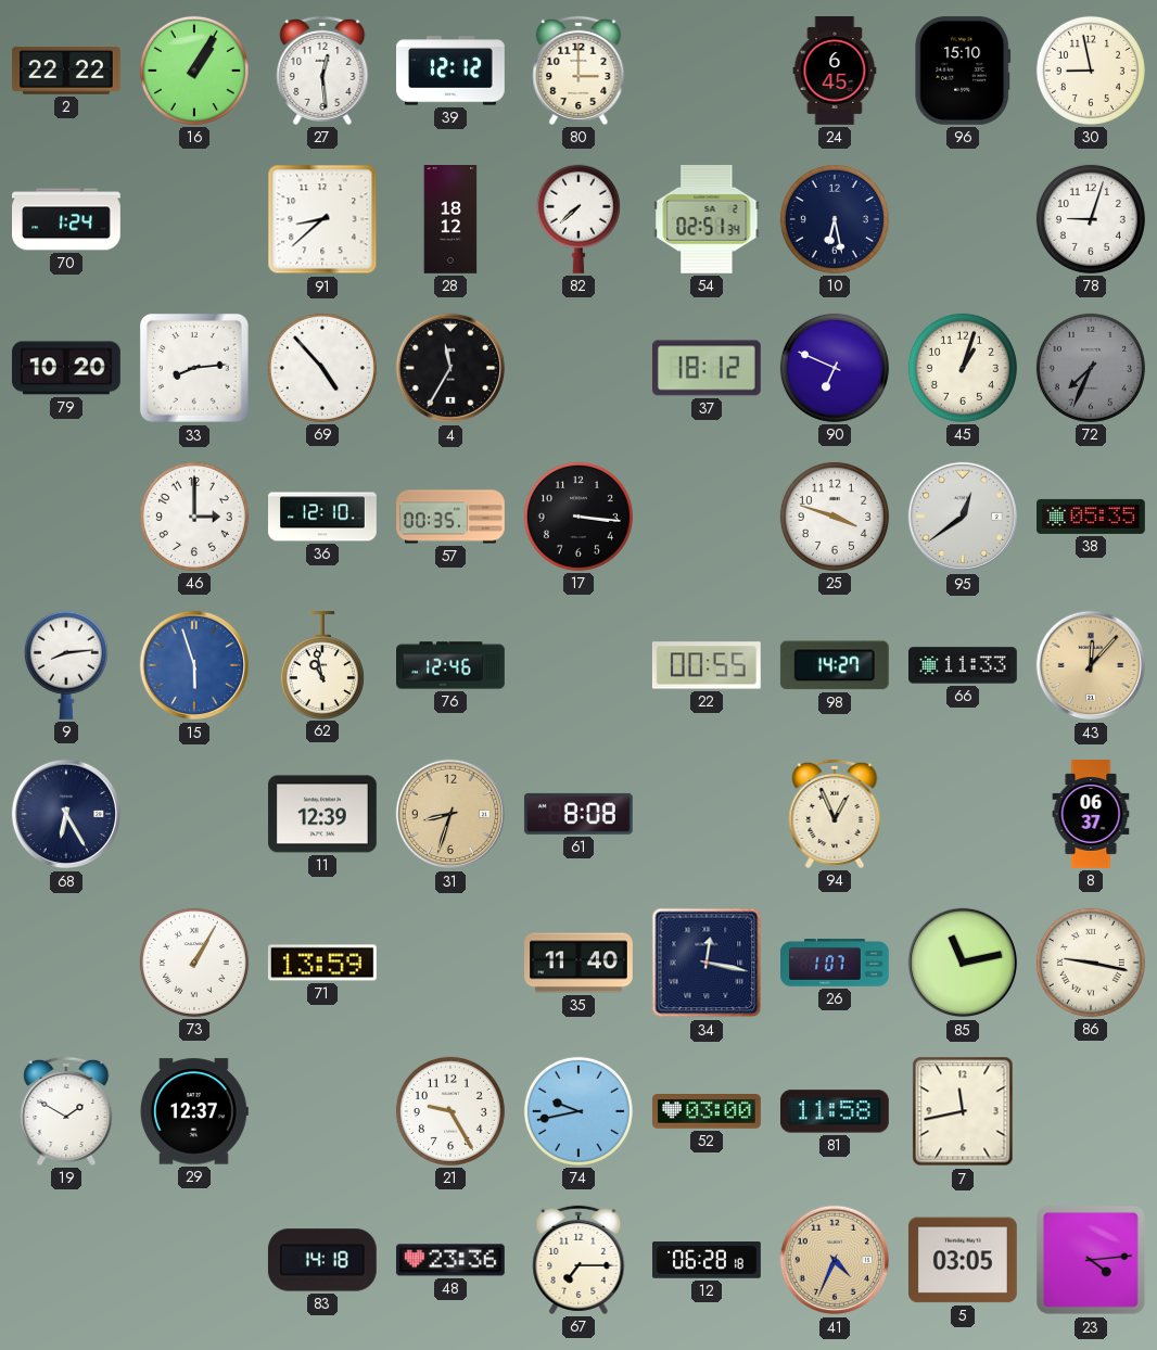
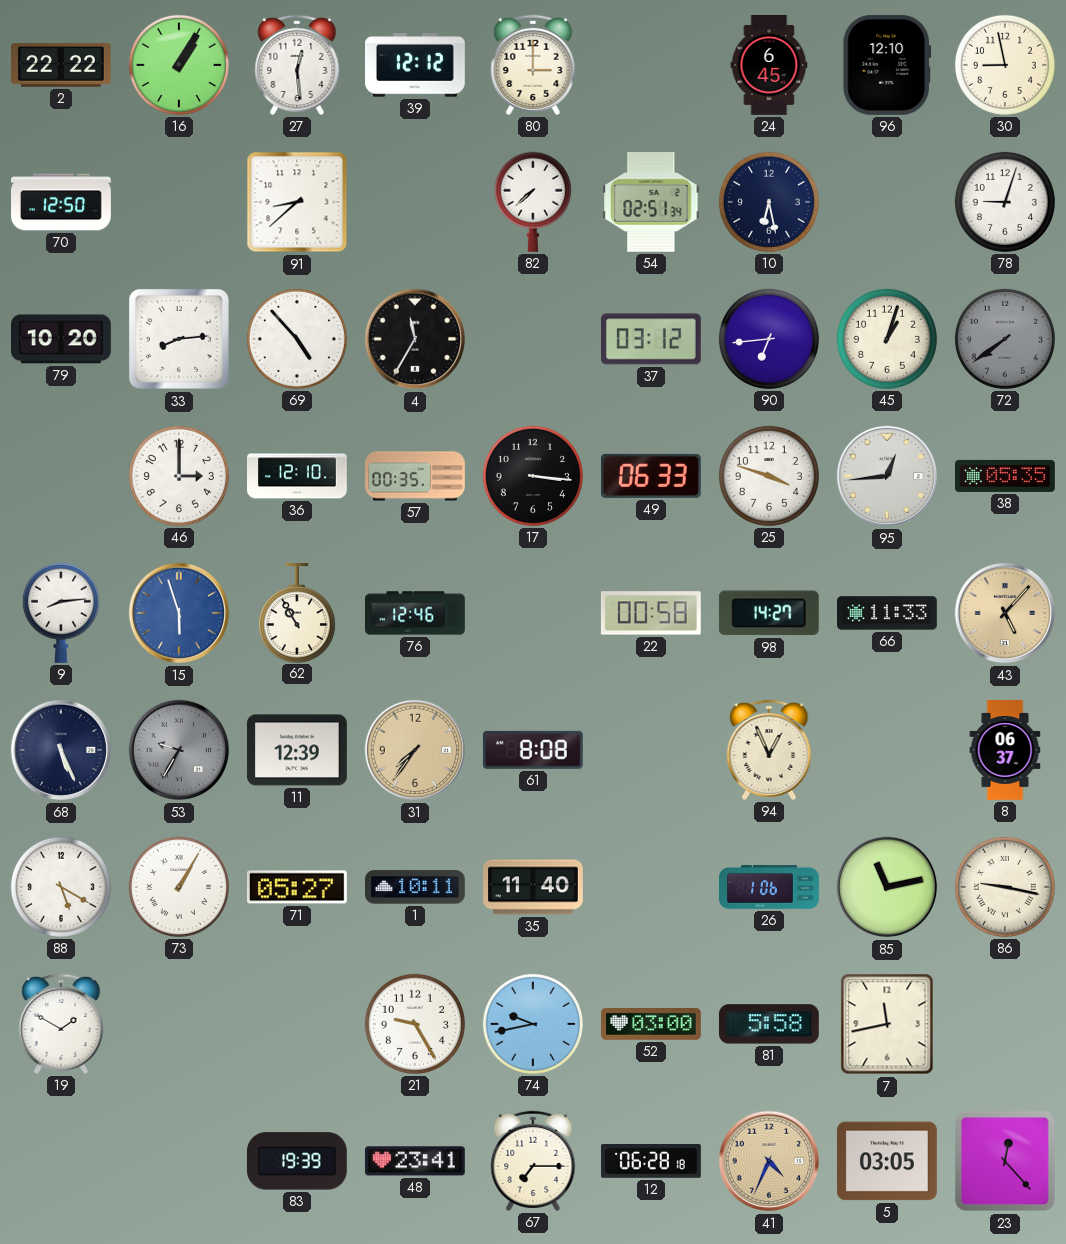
96: 15:10 -> 12:10
70: 1:24 -> 12:50
28: 18:12 -> none
37: 18:12 -> 03:12
90: 6:49 -> 6:44
72: 7:34 -> 7:39
49: none -> 06:33
95: 12:39 -> 12:44
62: 10:58 -> 10:55
22: 00:55 -> 00:58
43: 12:07 -> 5:07
68: 6:25 -> 5:26
53: none -> 9:35
31: 8:33 -> 7:36
88: none -> 5:20
71: 13:59 -> 05:27
1: none -> 10:11
34: 12:17 -> none
26: 1:07 -> 1:06
29: 12:37 -> none
81: 11:58 -> 5:58
83: 14:18 -> 19:39
48: 23:36 -> 23:41
23: 4:14 -> 12:23
